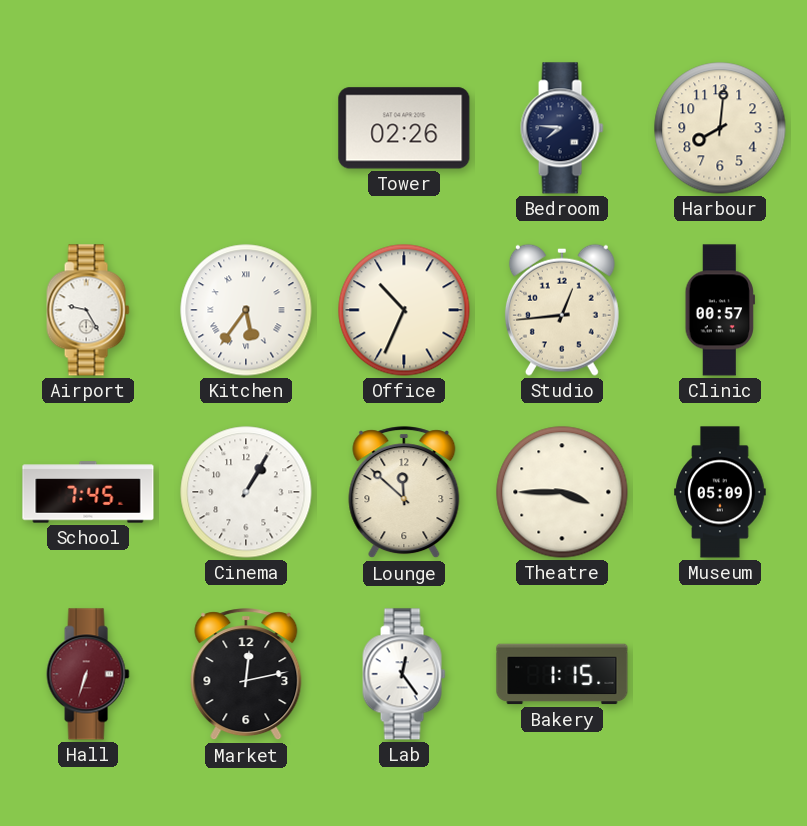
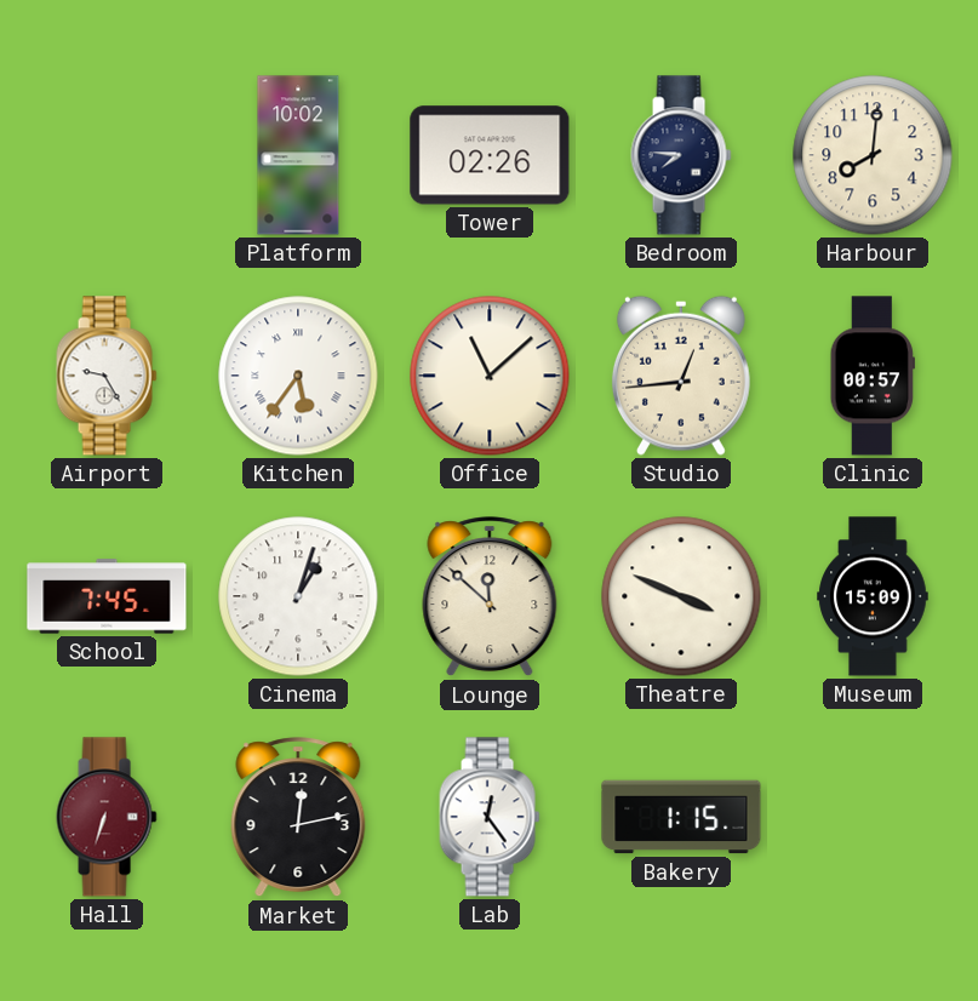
Platform: none -> 10:02
Office: 10:34 -> 11:08
Cinema: 1:05 -> 1:03
Theatre: 3:45 -> 3:49
Museum: 05:09 -> 15:09
